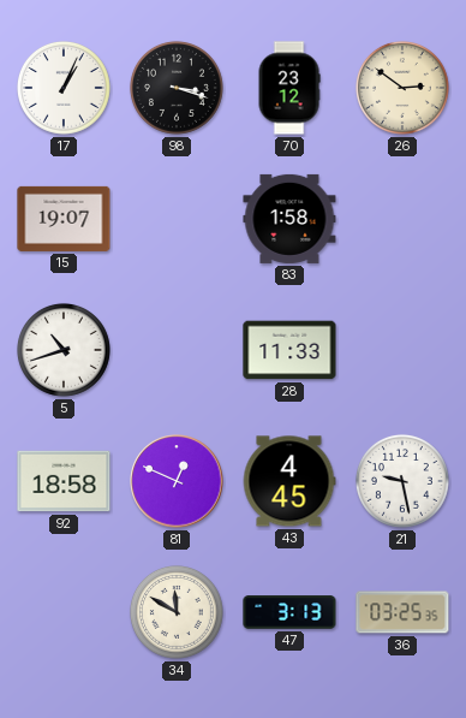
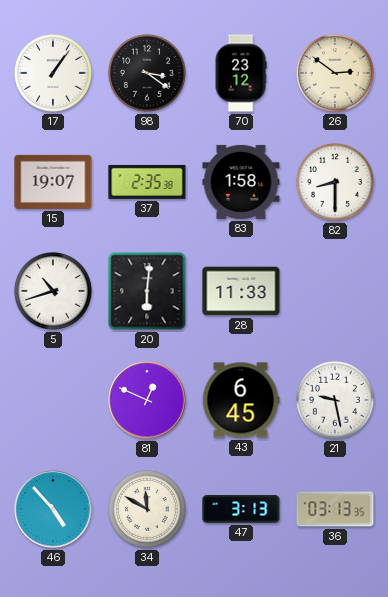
17: 1:04 -> 1:06
98: 3:18 -> 3:21
37: none -> 2:35
82: none -> 8:30
20: none -> 6:01
92: 18:58 -> none
43: 4:45 -> 6:45
46: none -> 4:53
36: 03:25 -> 03:13
